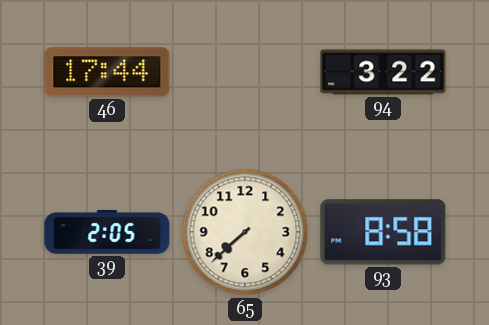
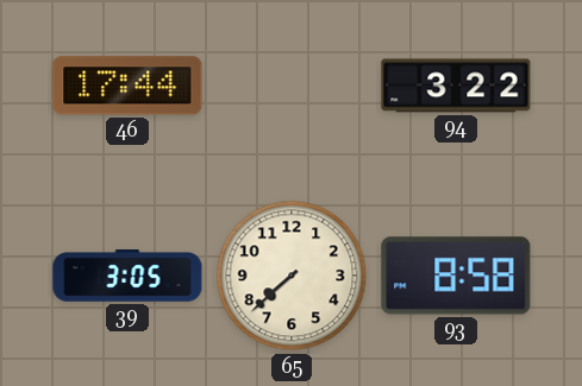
39: 2:05 -> 3:05
